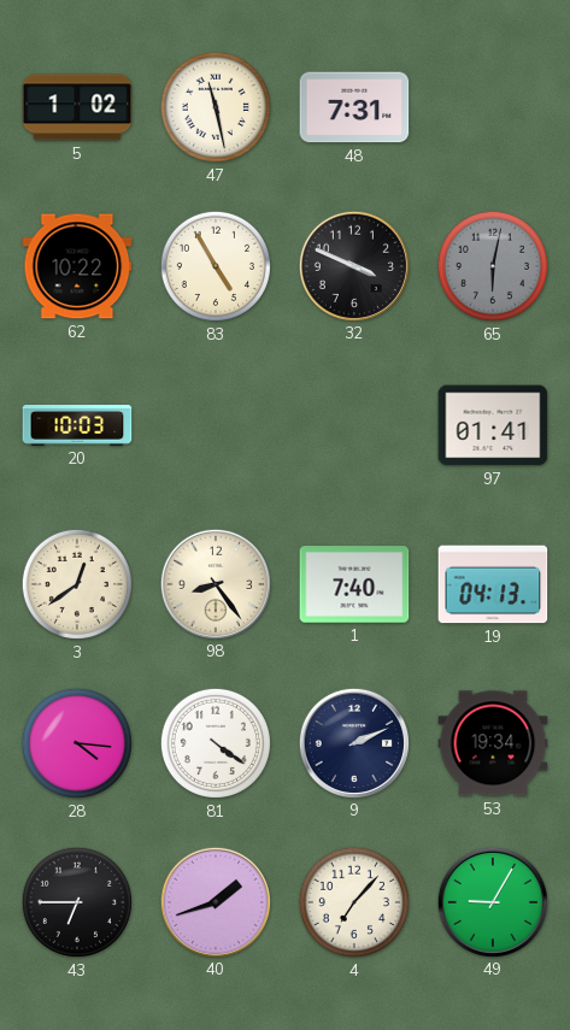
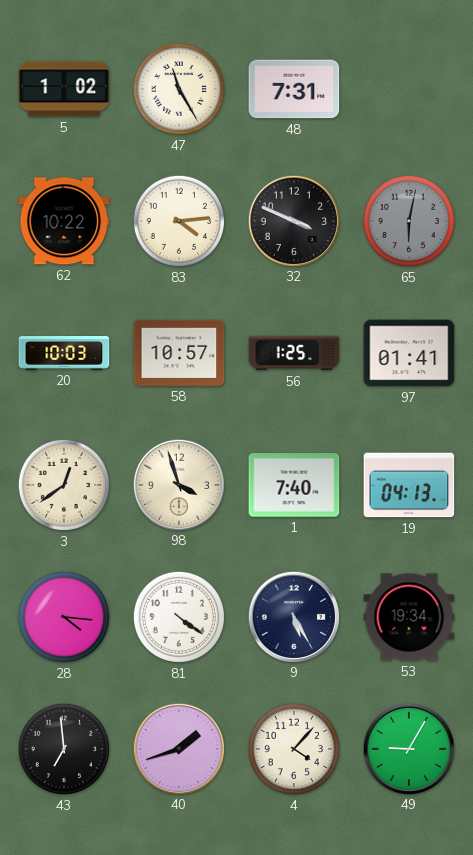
47: 11:28 -> 11:25
83: 4:55 -> 4:14
58: none -> 10:57
56: none -> 1:25
98: 8:24 -> 3:57
9: 2:11 -> 5:25
43: 6:45 -> 6:59
4: 7:07 -> 4:07
